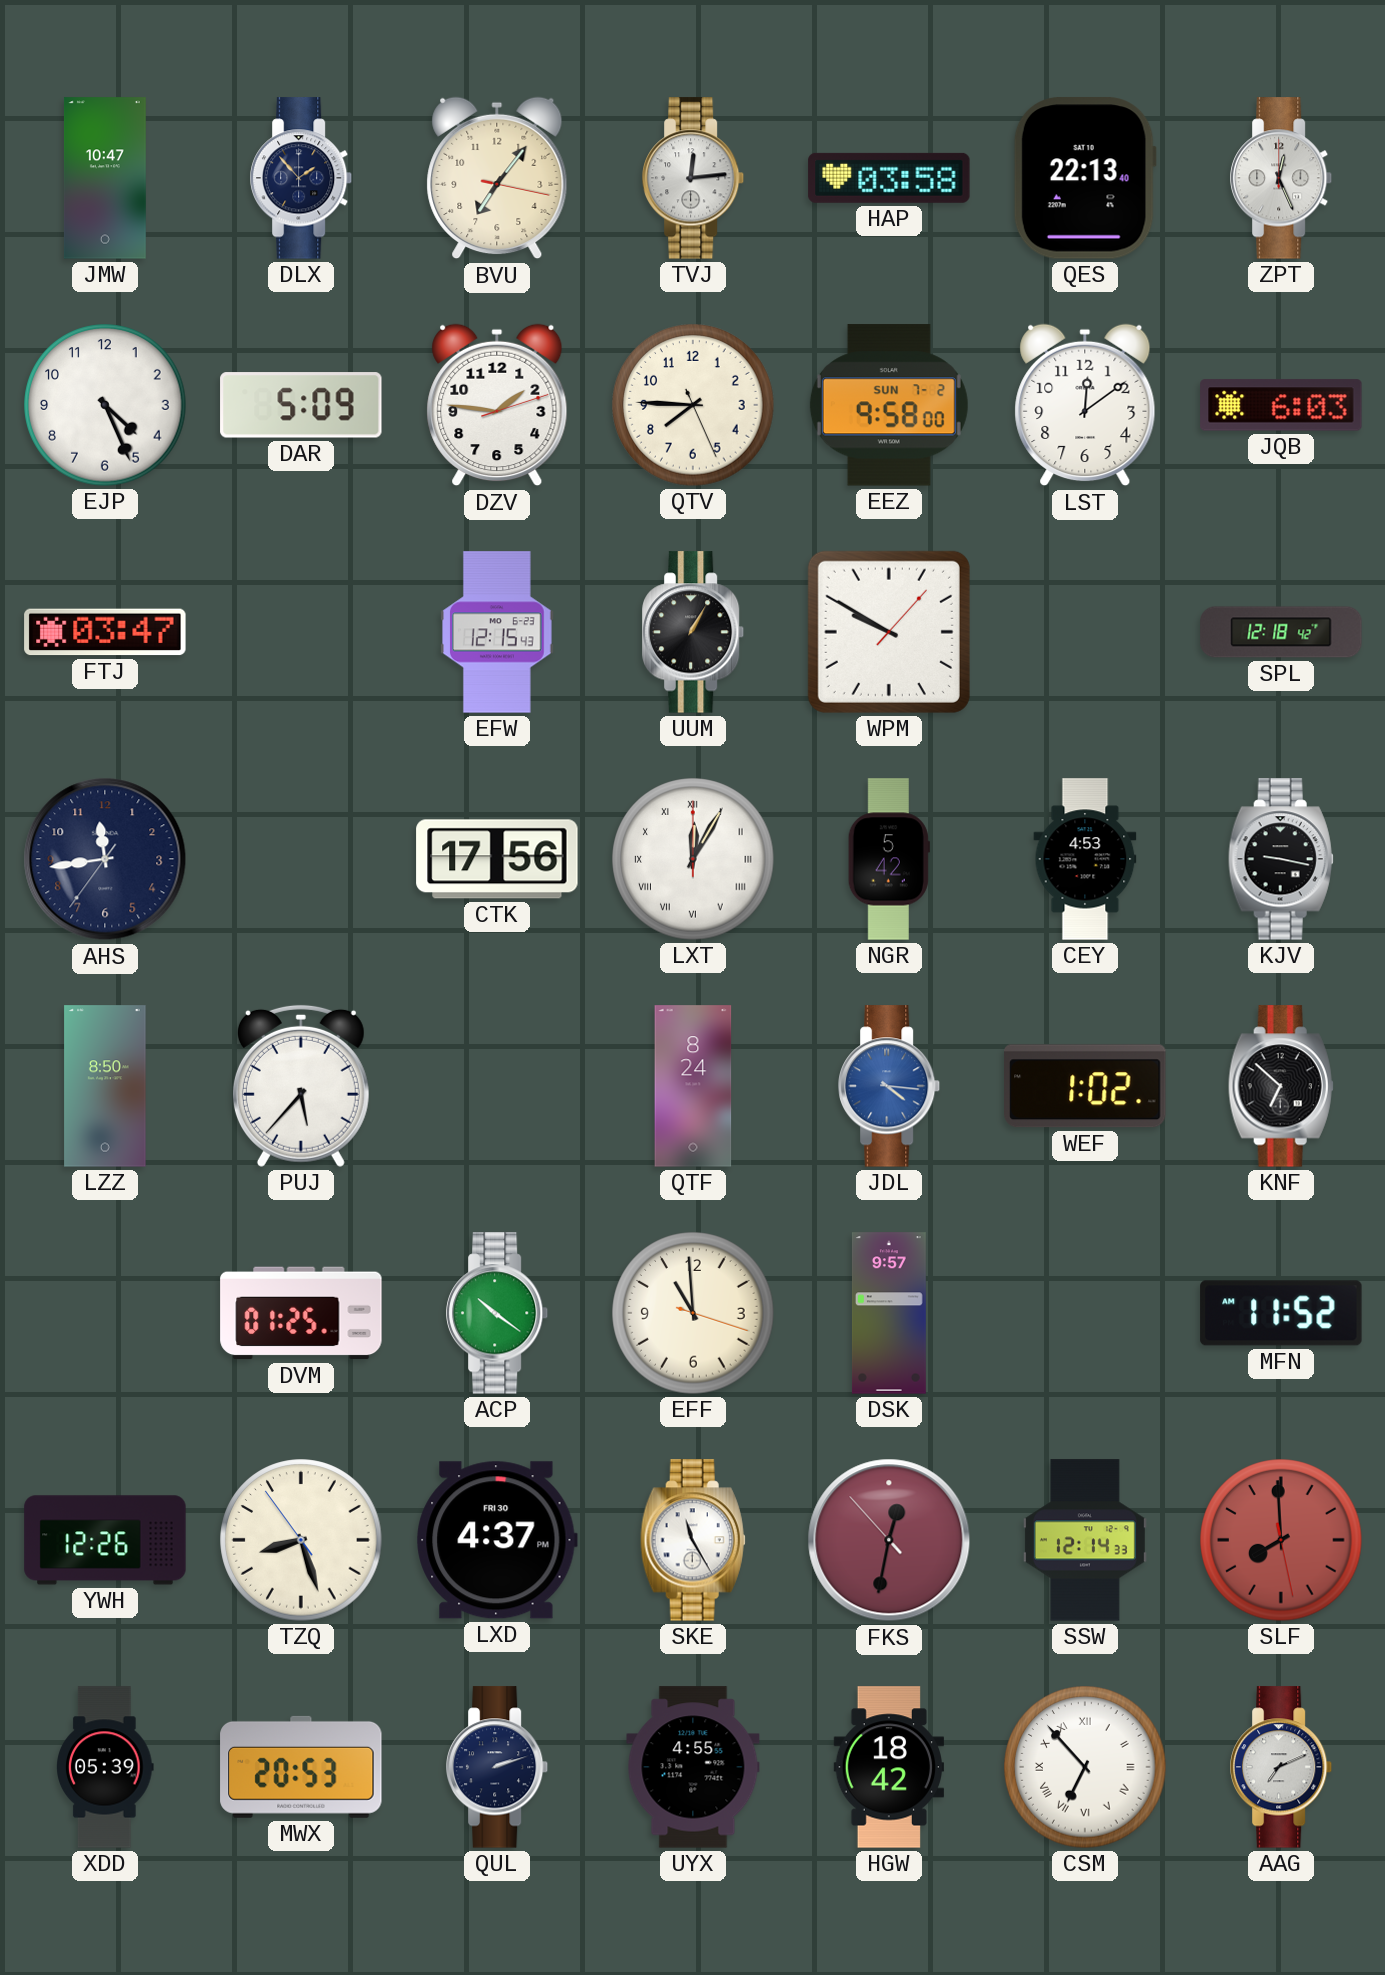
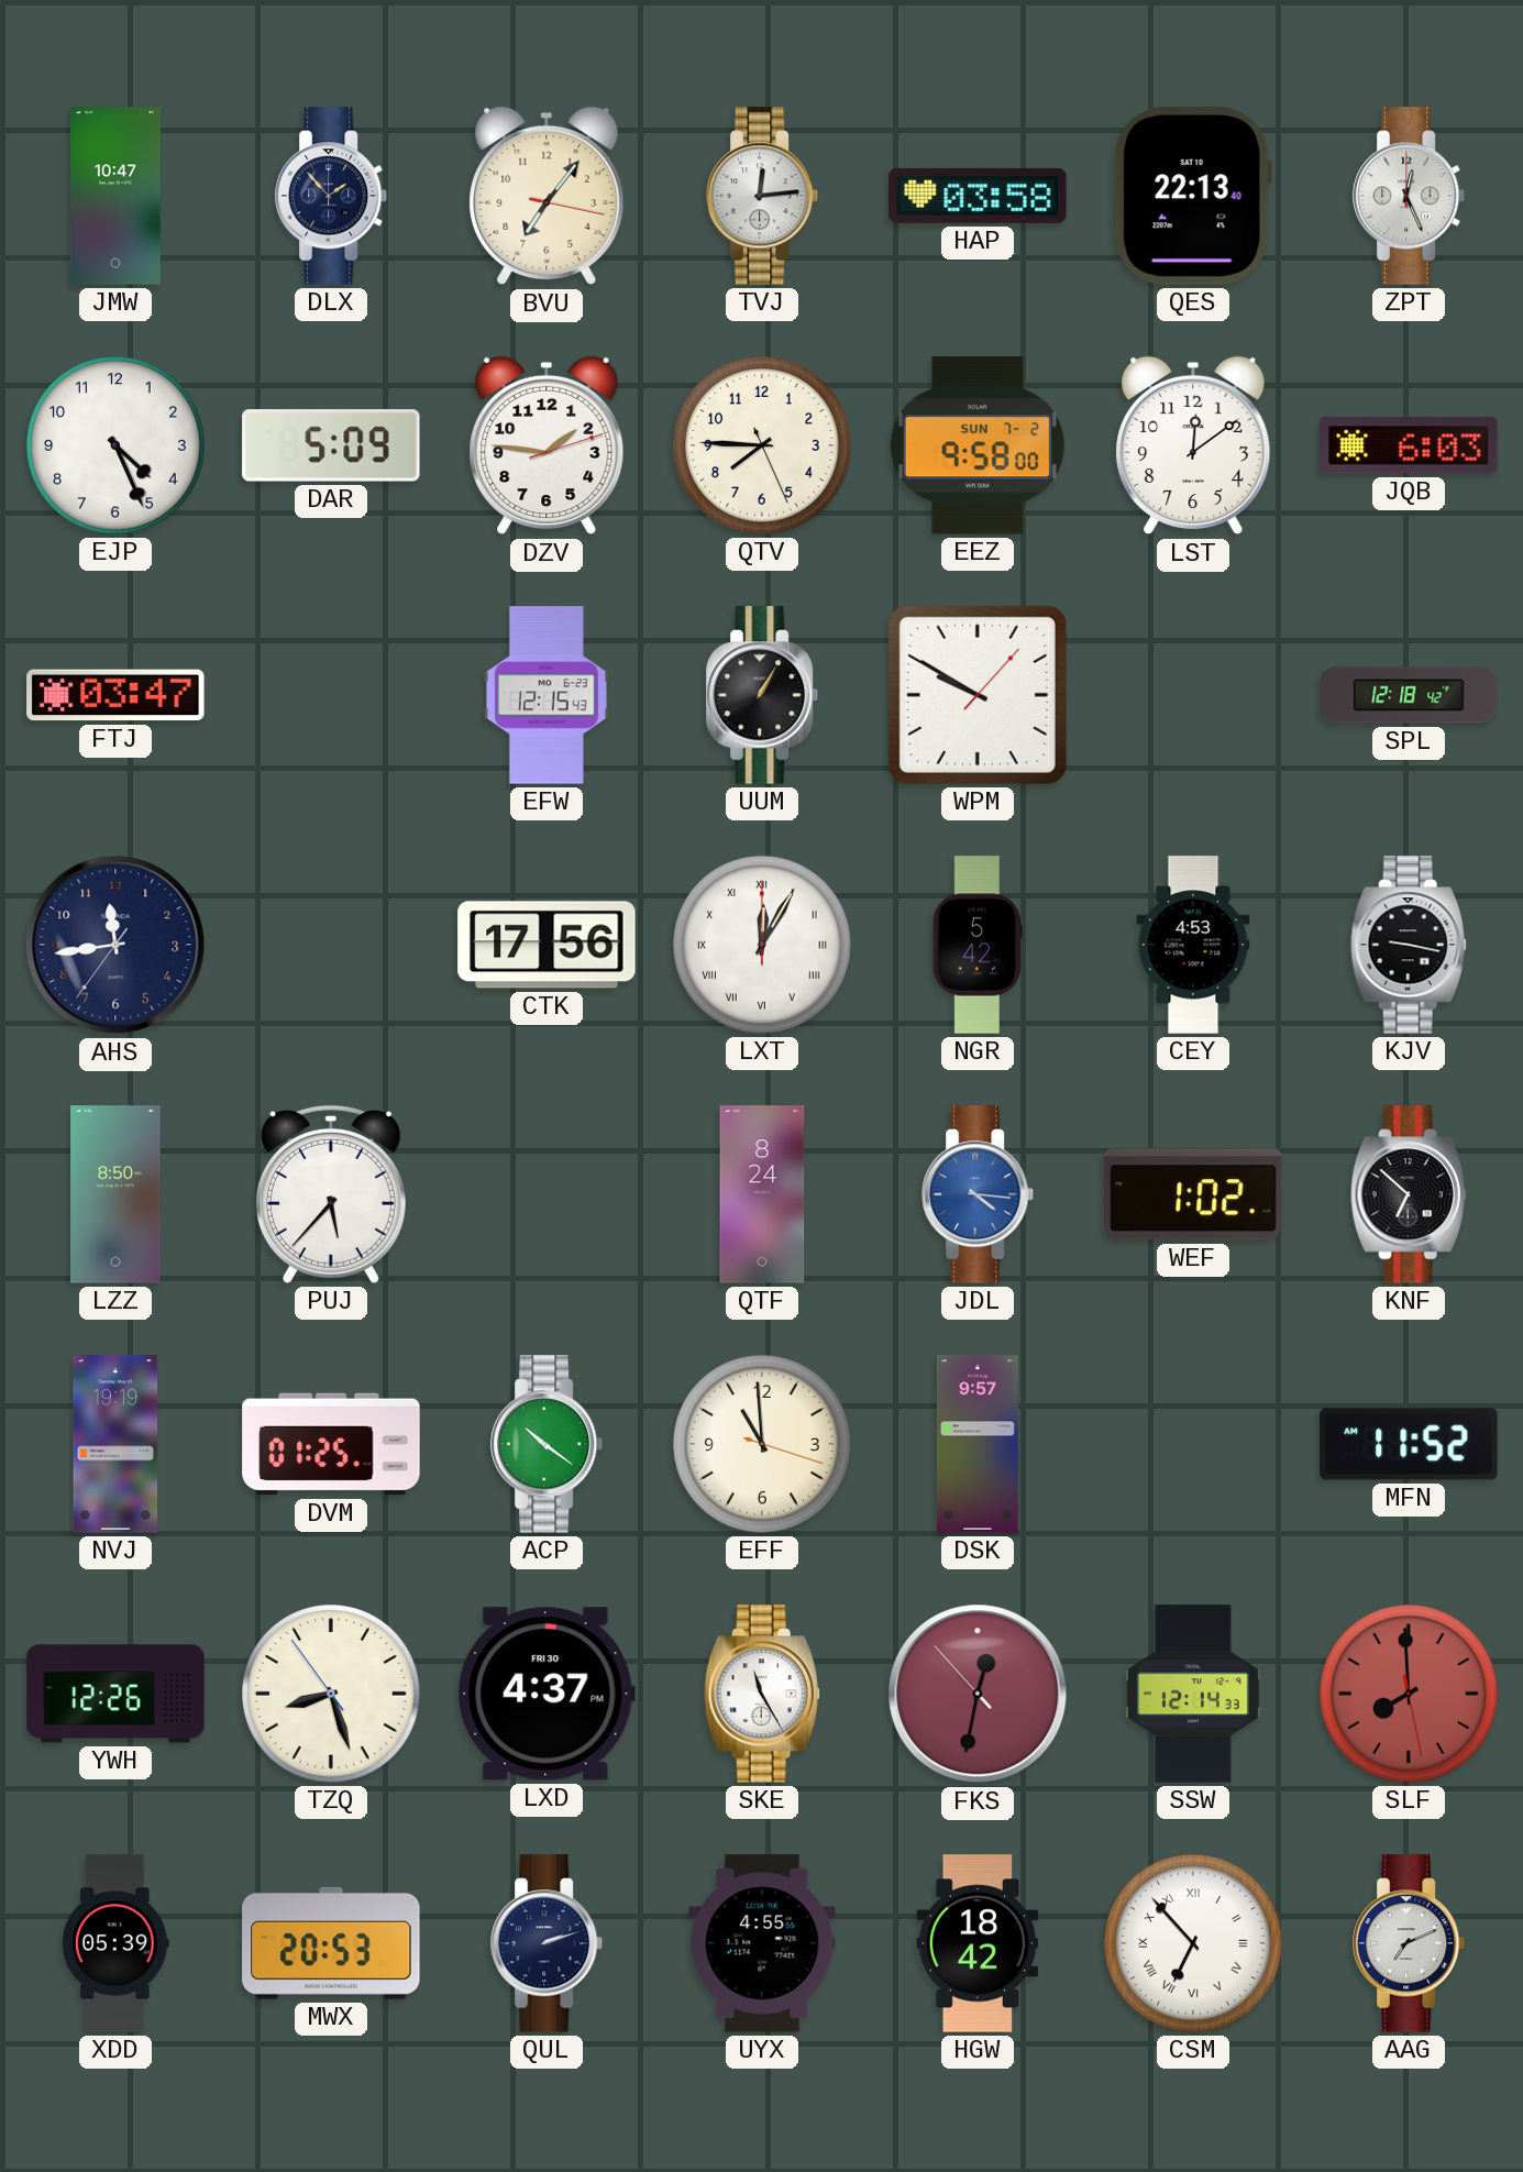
NVJ: none -> 19:19
